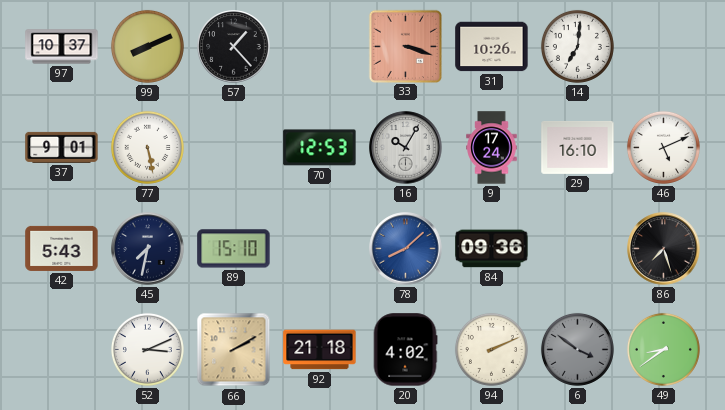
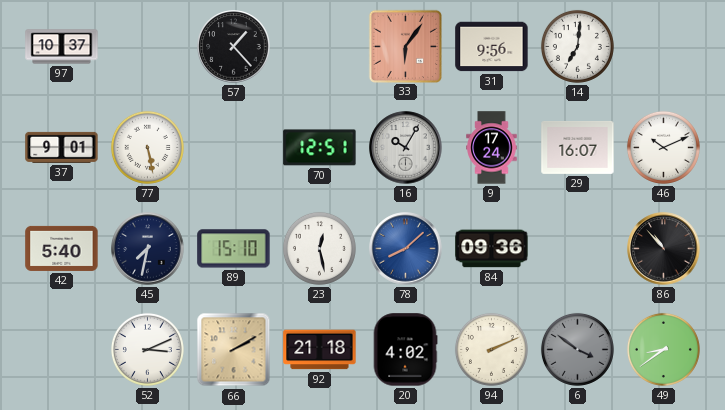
99: 8:11 -> none
33: 3:18 -> 6:06
31: 10:26 -> 9:56
70: 12:53 -> 12:51
29: 16:10 -> 16:07
46: 5:11 -> 10:11
42: 5:43 -> 5:40
23: none -> 12:28
86: 7:27 -> 10:53
